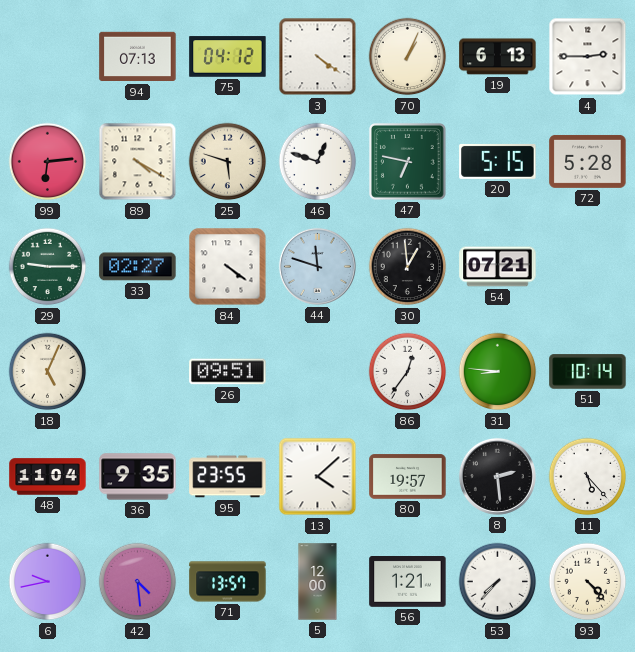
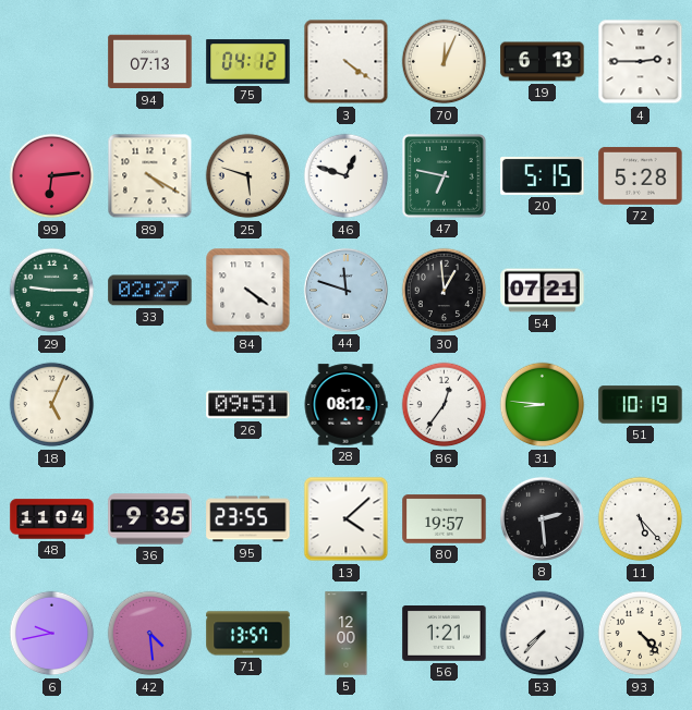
70: 1:04 -> 12:04
28: none -> 08:12
51: 10:14 -> 10:19
